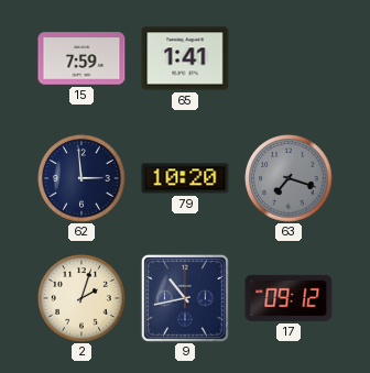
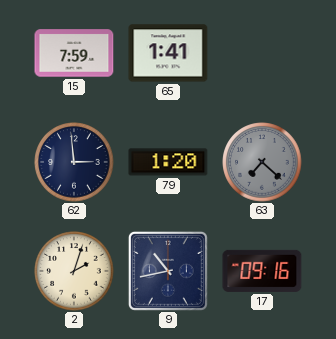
79: 10:20 -> 1:20
63: 7:18 -> 7:22
17: 09:12 -> 09:16
